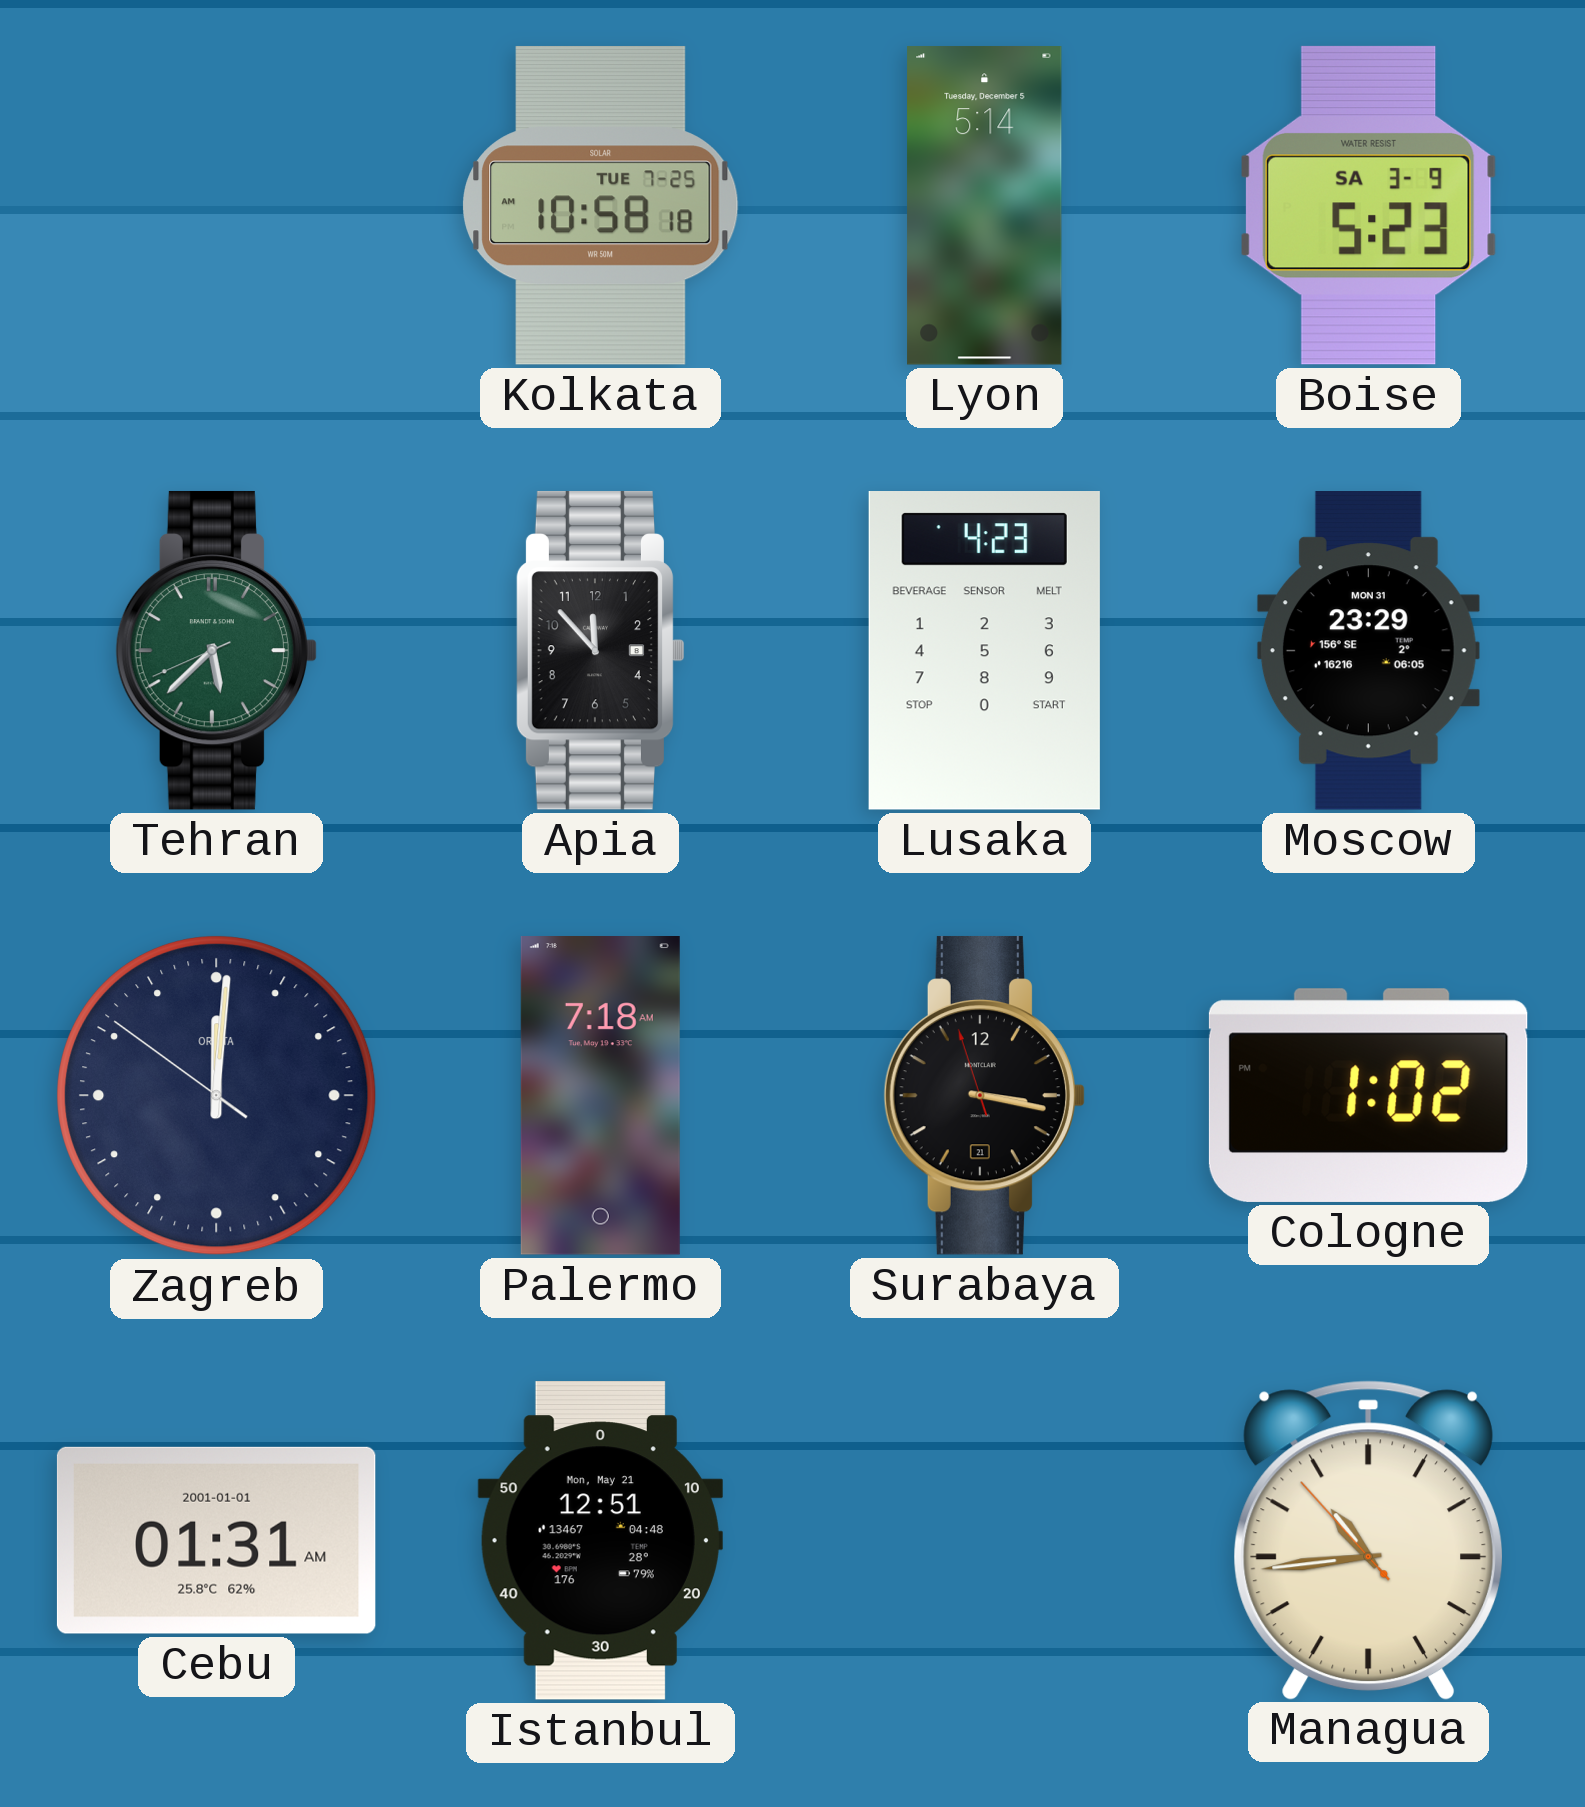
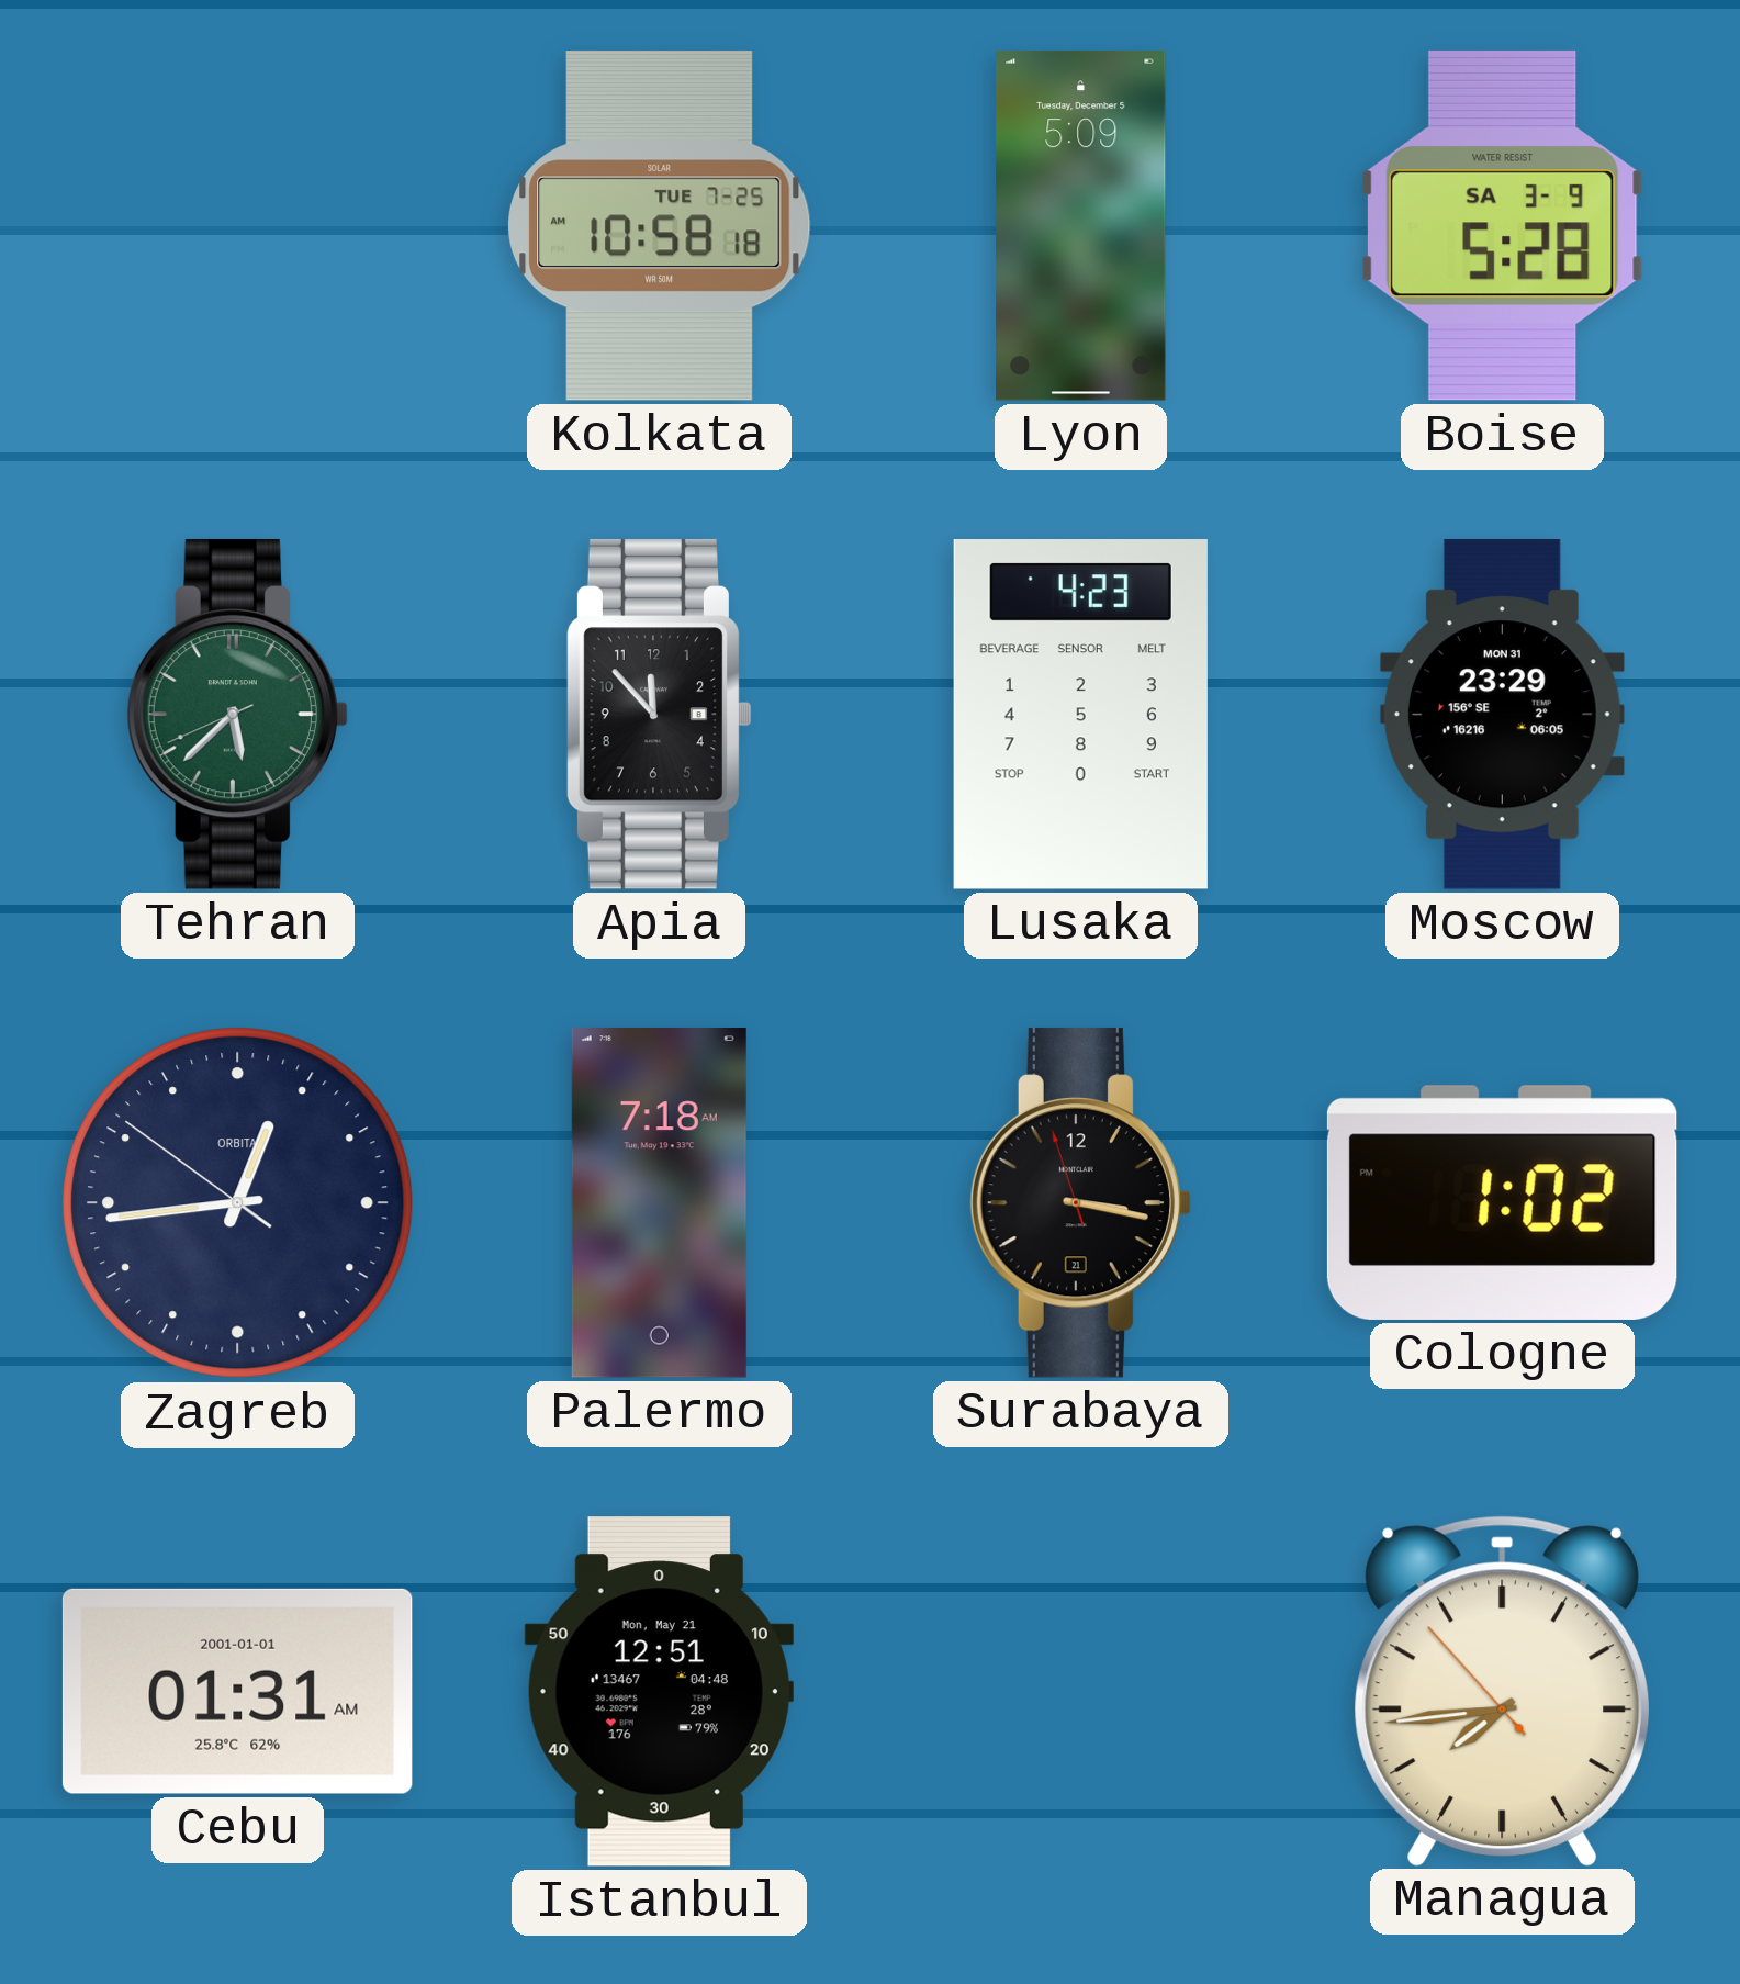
Lyon: 5:14 -> 5:09
Boise: 5:23 -> 5:28
Zagreb: 12:00 -> 12:43
Managua: 10:43 -> 7:43
